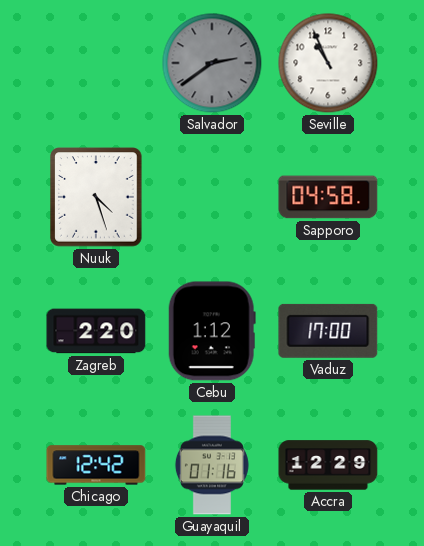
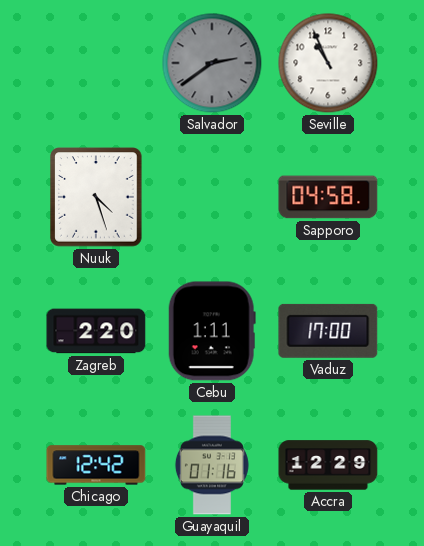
Cebu: 1:12 -> 1:11
